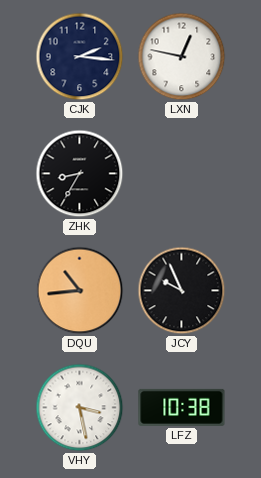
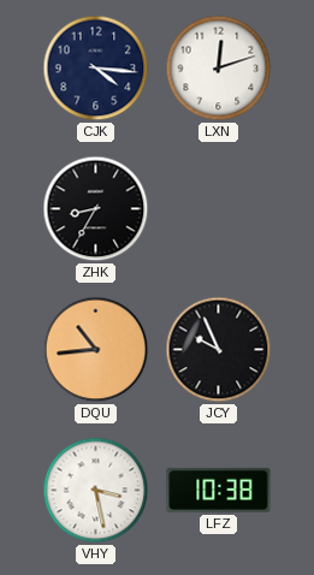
CJK: 2:16 -> 4:16
LXN: 12:47 -> 12:12
